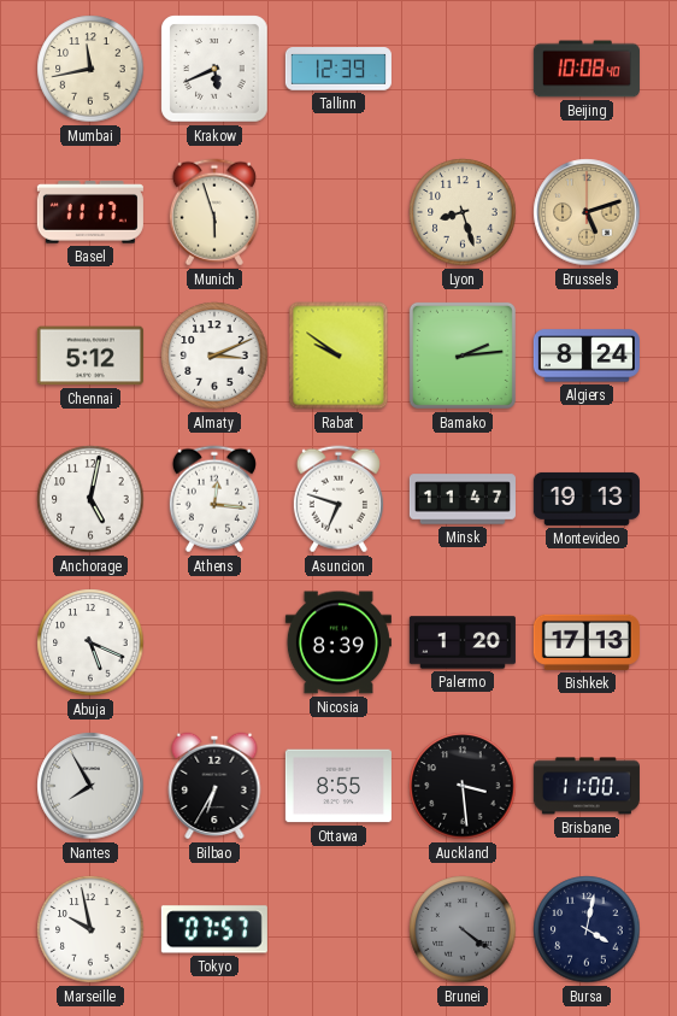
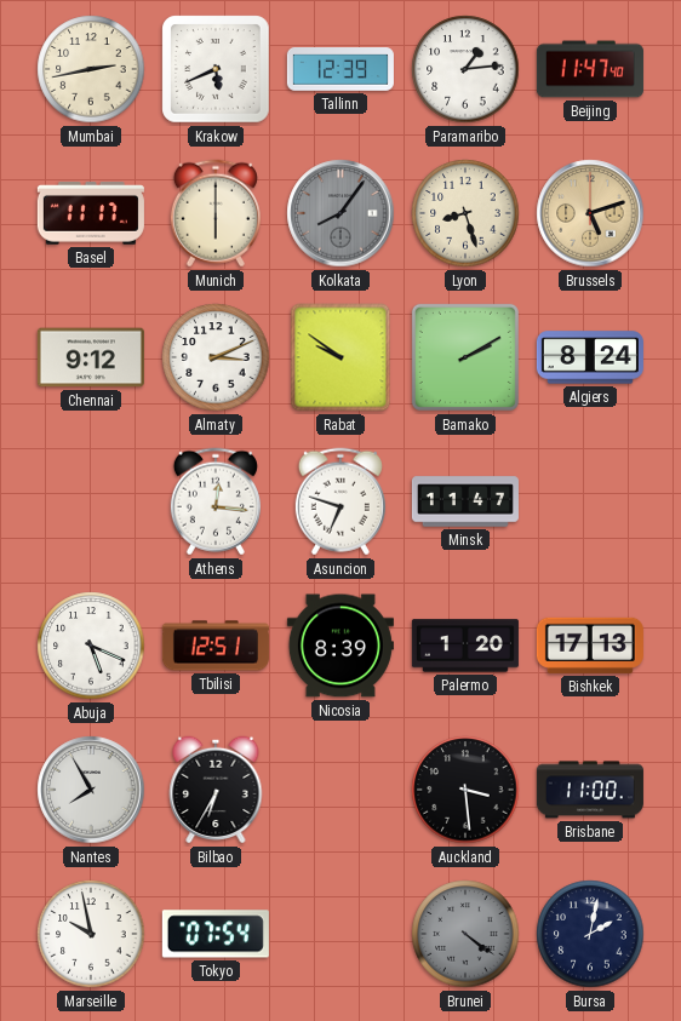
Mumbai: 11:43 -> 2:43
Paramaribo: none -> 1:14
Beijing: 10:08 -> 11:47
Munich: 5:57 -> 6:00
Kolkata: none -> 8:06
Chennai: 5:12 -> 9:12
Bamako: 2:14 -> 2:10
Anchorage: 5:02 -> none
Montevideo: 19:13 -> none
Tbilisi: none -> 12:51
Ottawa: 8:55 -> none
Tokyo: 07:57 -> 07:54
Bursa: 4:02 -> 2:02
